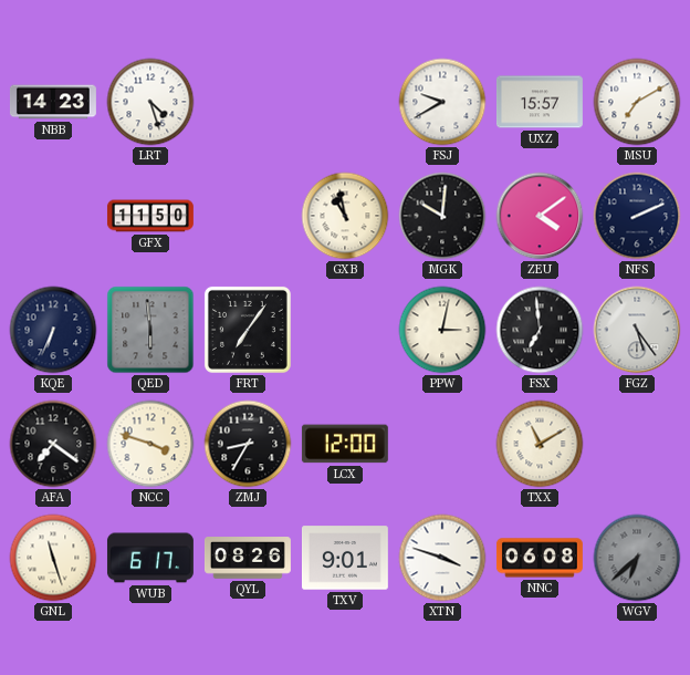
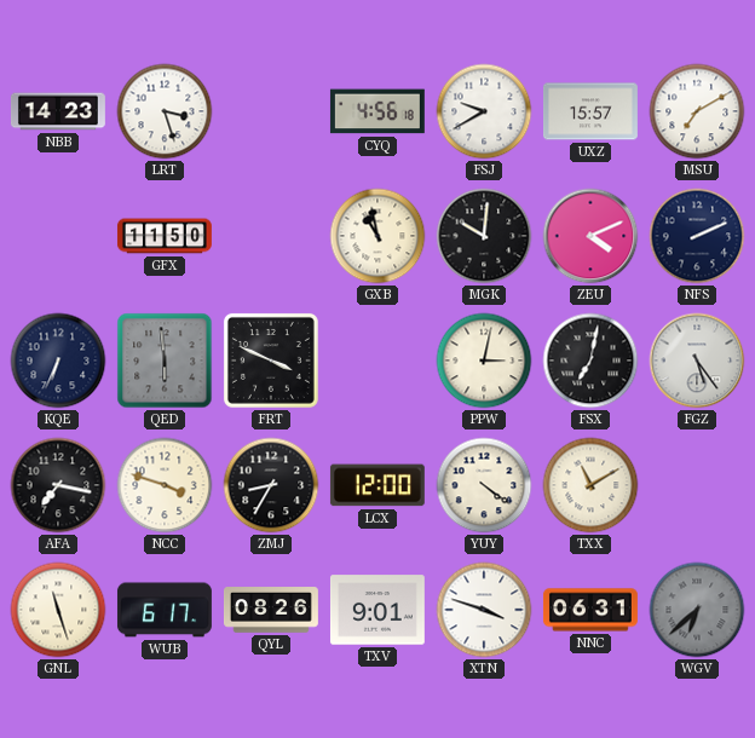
LRT: 4:27 -> 3:27
CYQ: none -> 4:56
ZEU: 4:09 -> 4:11
FRT: 7:06 -> 3:49
FSX: 6:59 -> 7:02
AFA: 7:21 -> 7:17
YUY: none -> 4:21
NNC: 06:08 -> 06:31
